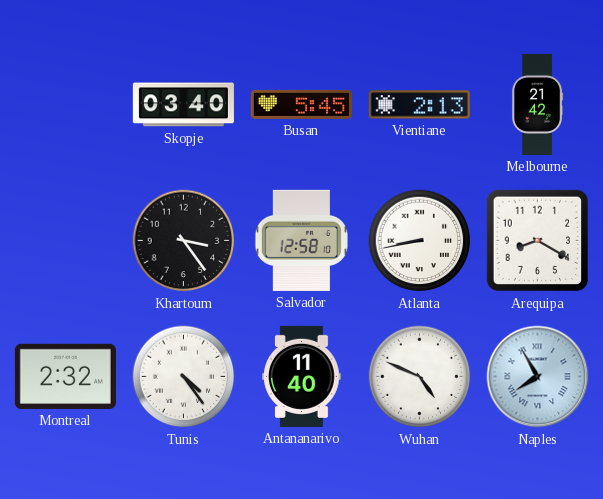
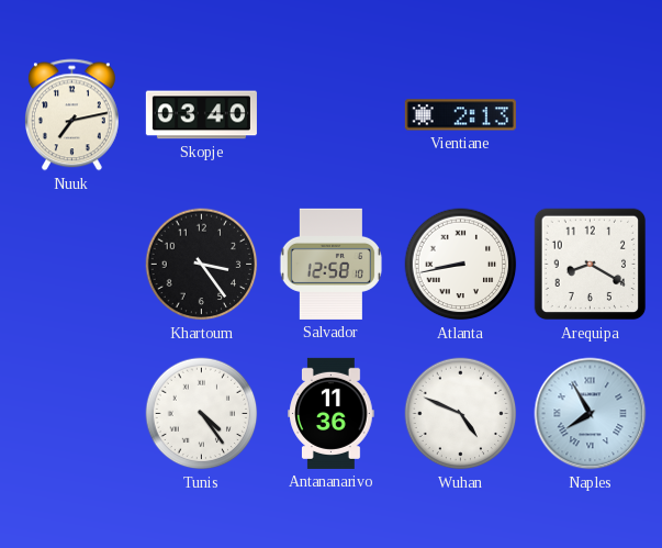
Nuuk: none -> 7:13
Busan: 5:45 -> none
Melbourne: 21:42 -> none
Montreal: 2:32 -> none
Antananarivo: 11:40 -> 11:36
